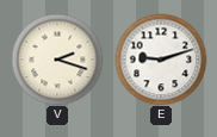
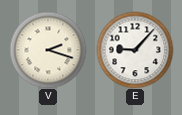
E: 9:12 -> 9:07
